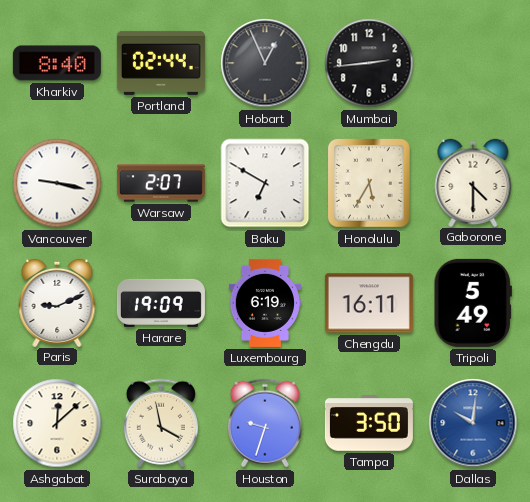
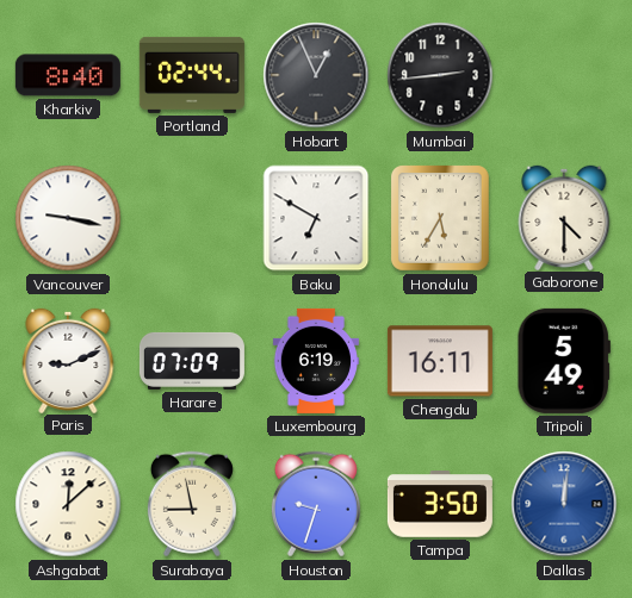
Warsaw: 2:07 -> none
Harare: 19:09 -> 07:09
Surabaya: 3:58 -> 8:58
Dallas: 10:01 -> 12:01
